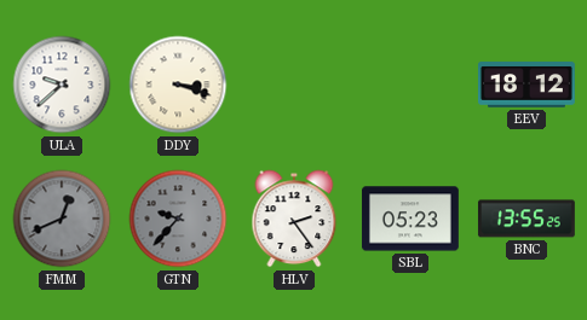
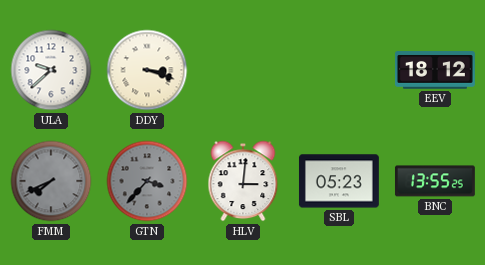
FMM: 12:41 -> 7:41
GTN: 9:37 -> 3:37
HLV: 2:24 -> 3:01
